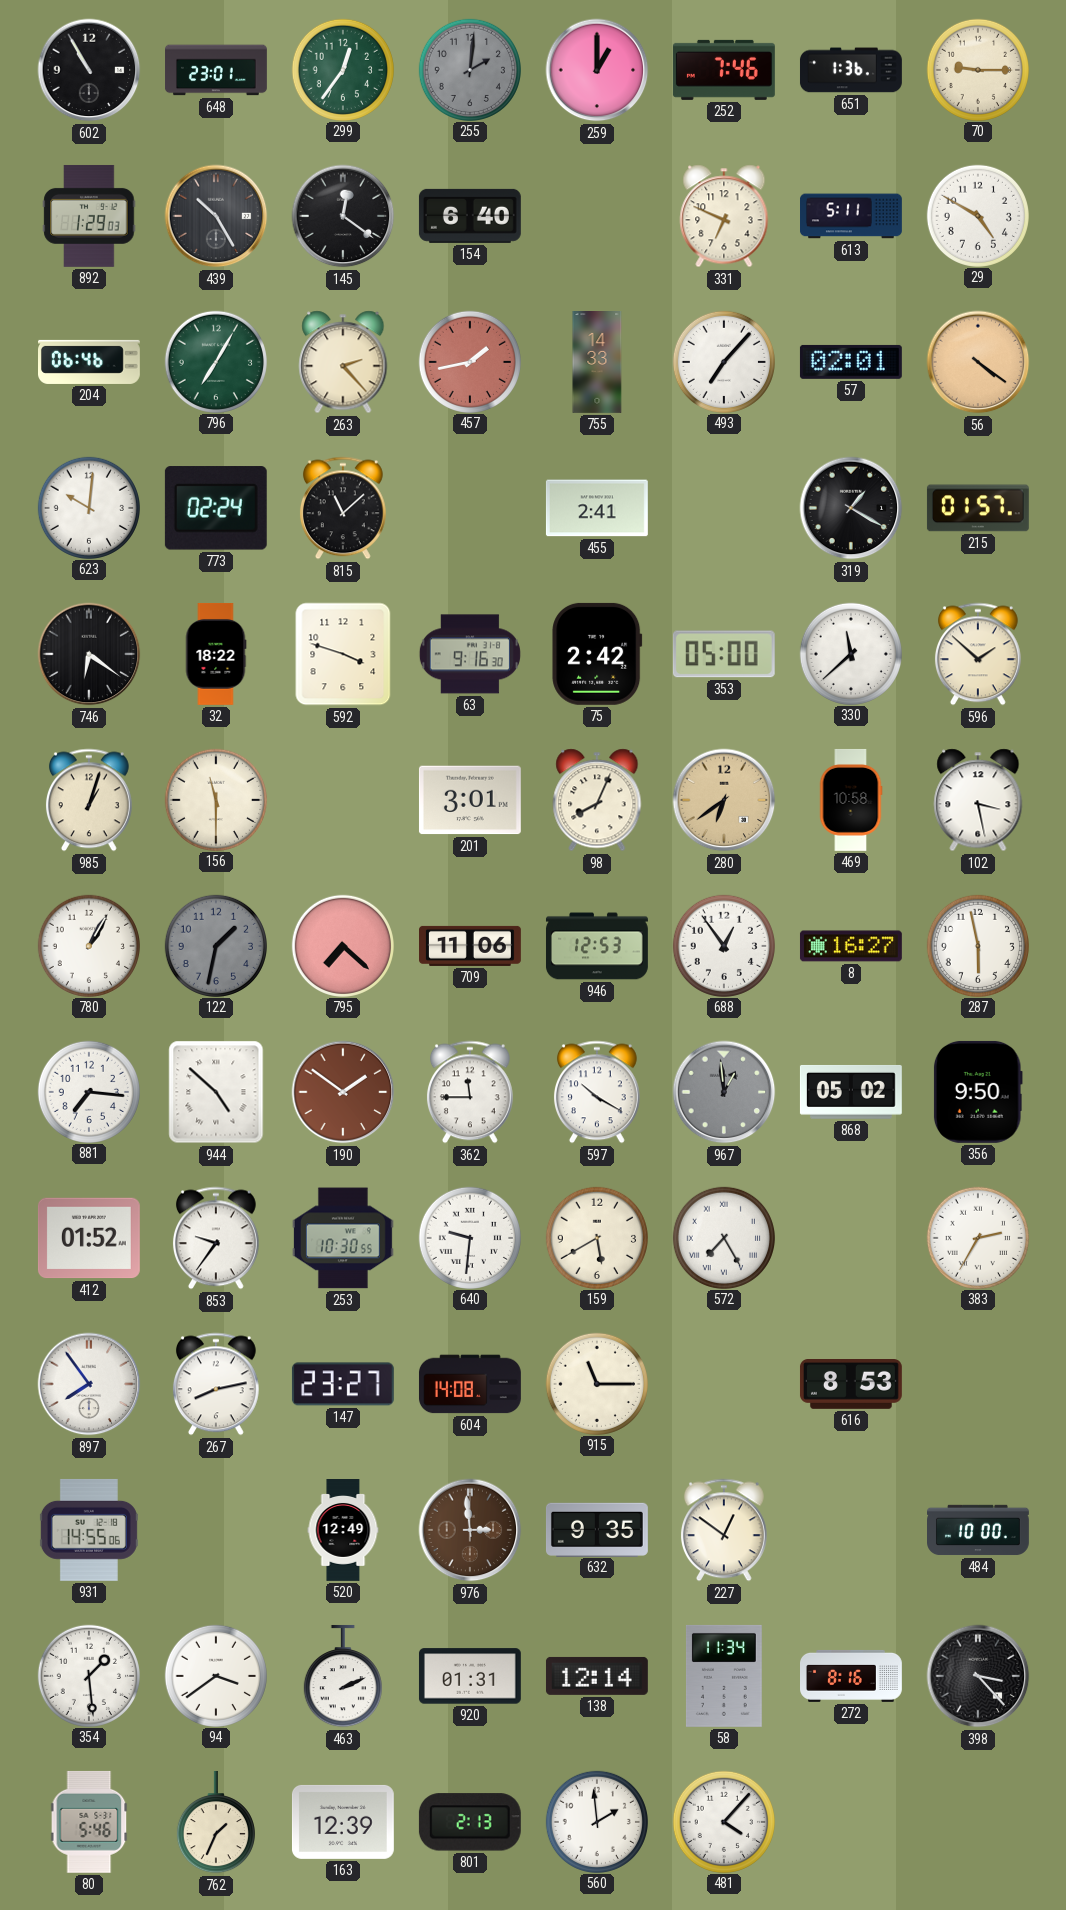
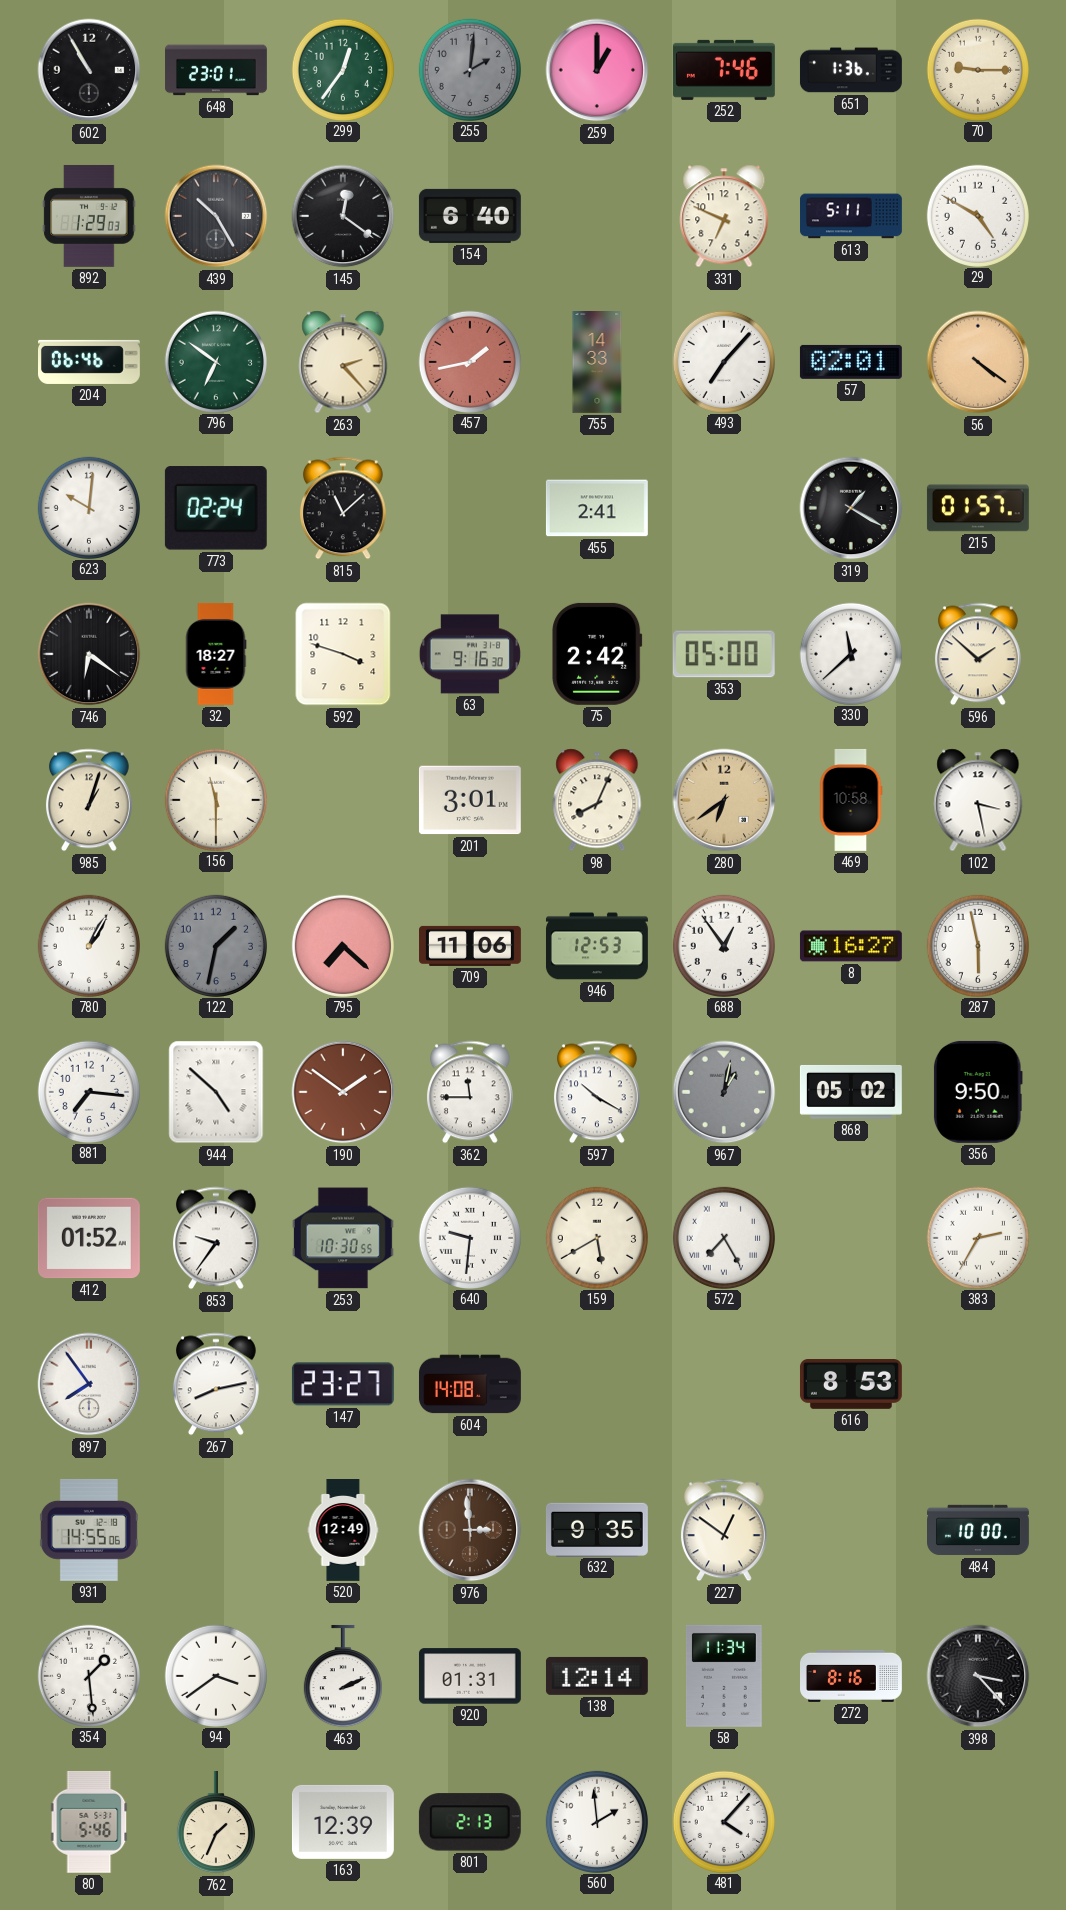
796: 7:05 -> 6:51
32: 18:22 -> 18:27
967: 12:59 -> 1:02
915: 11:15 -> none
